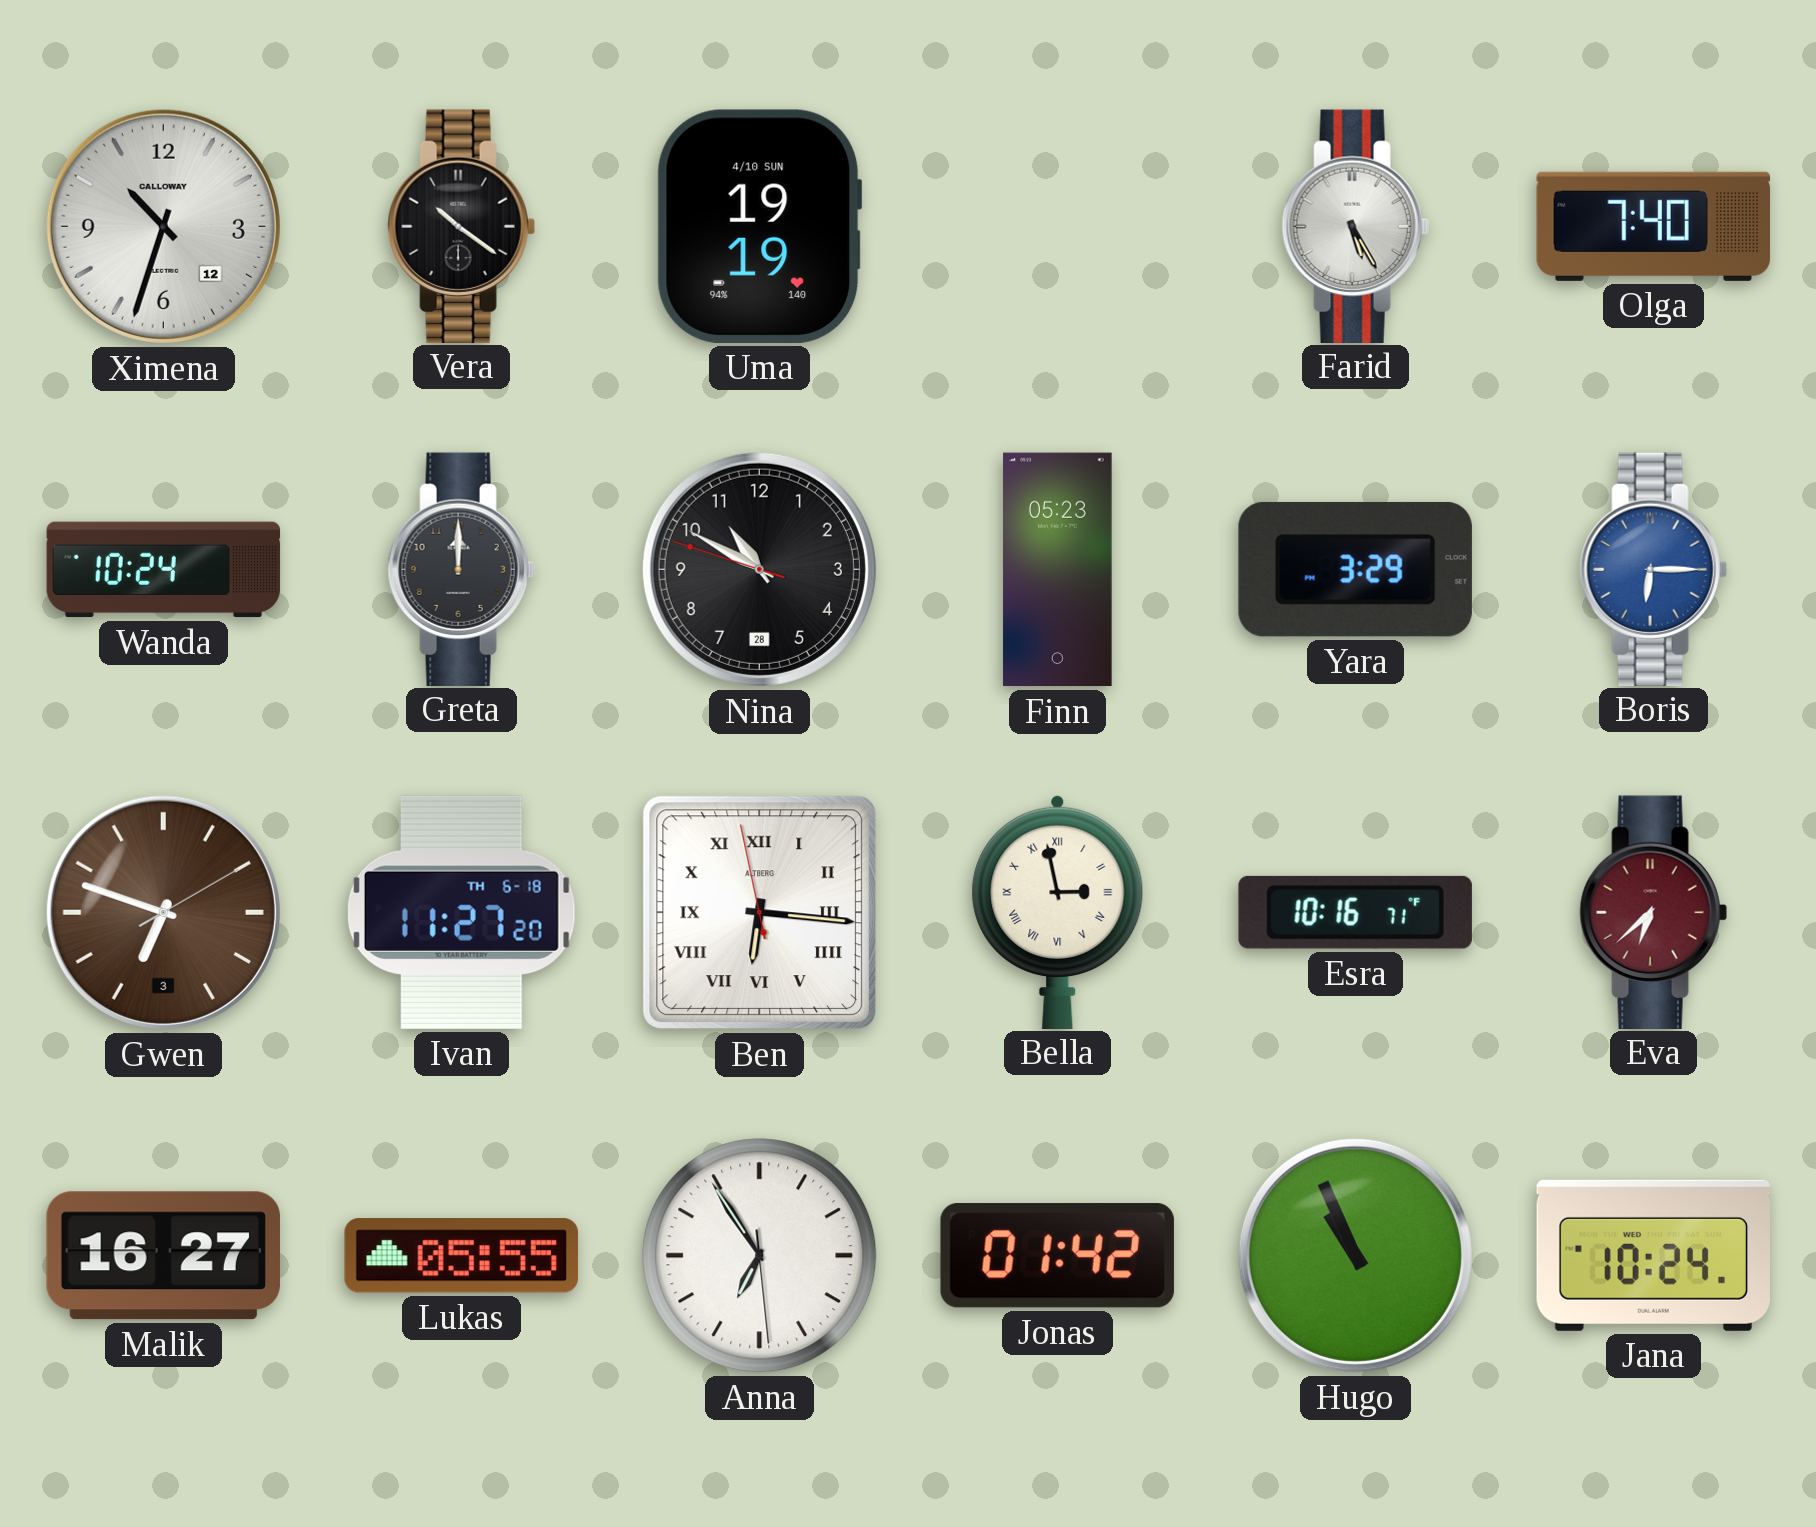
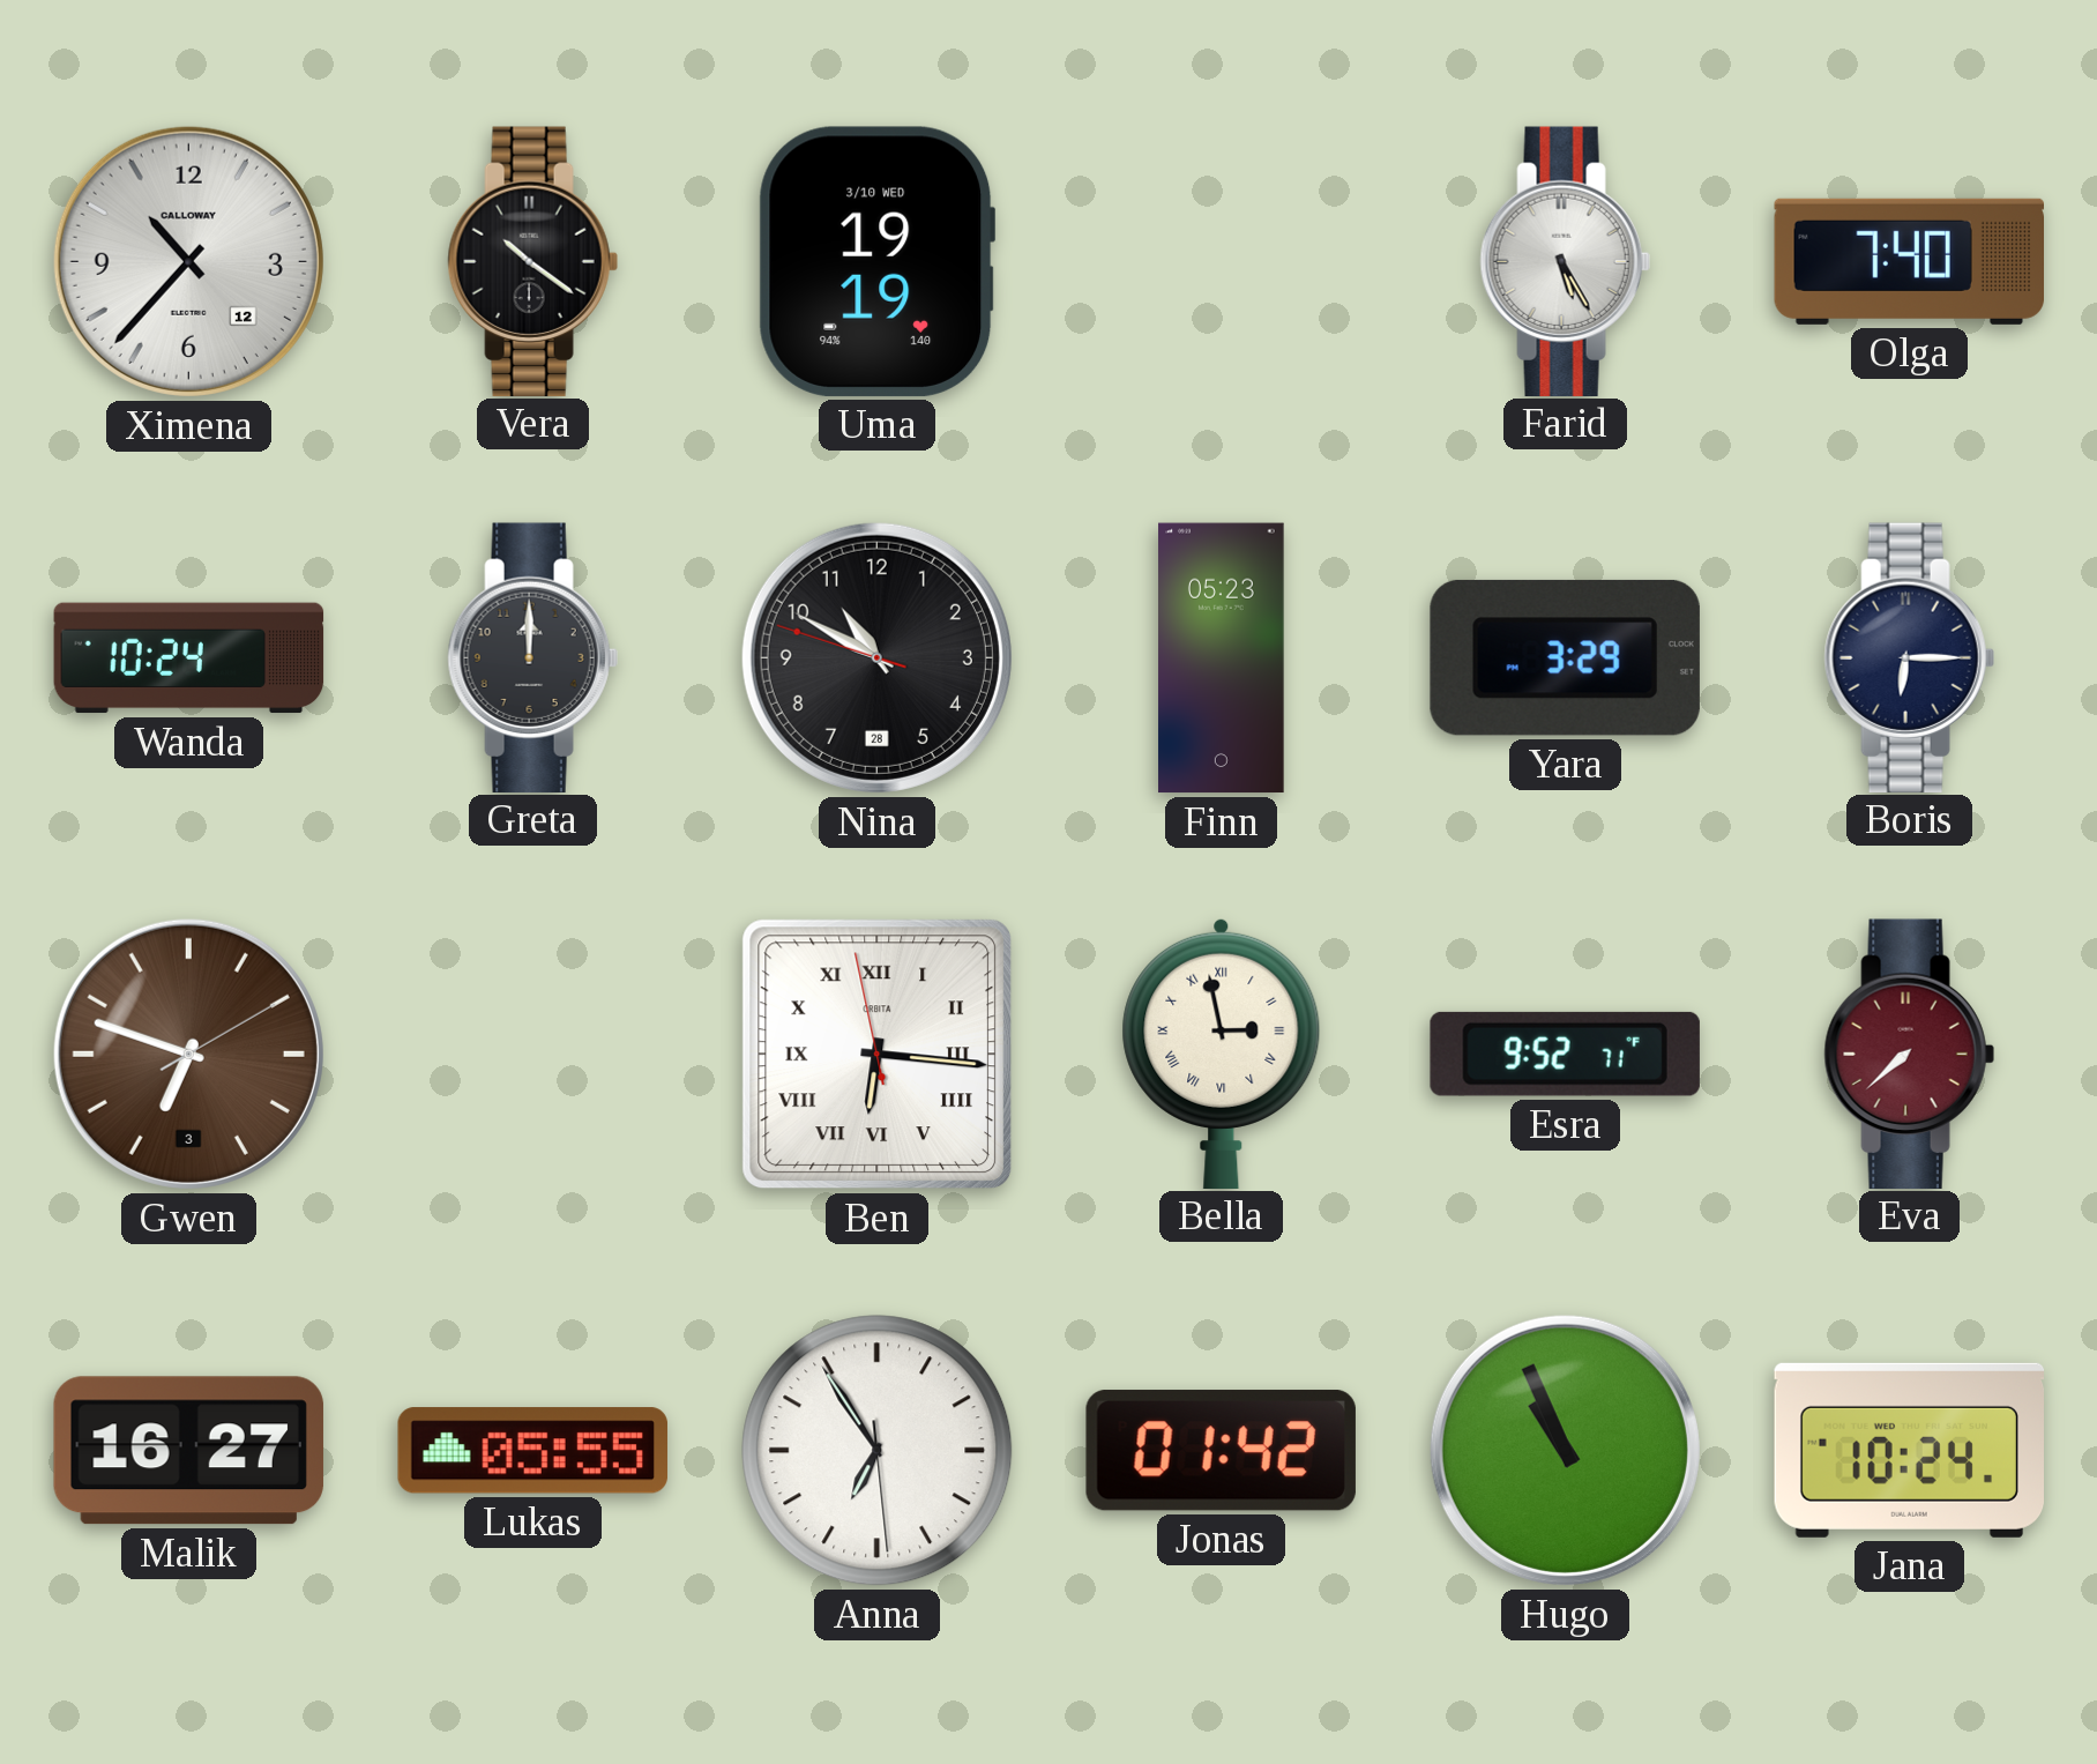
Ximena: 10:33 -> 10:37
Uma date: 4/10 SUN -> 3/10 WED
Boris dial: blue -> navy
Ivan: 11:27 -> none
Ben brand: ALTBERG -> ORBITA
Esra: 10:16 -> 9:52
Eva: 6:38 -> 7:38
